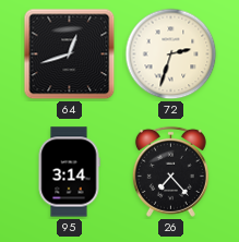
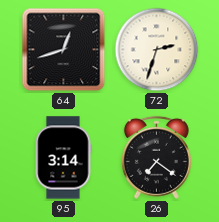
26: 7:23 -> 7:21
